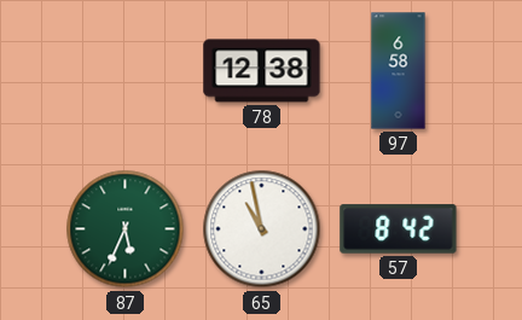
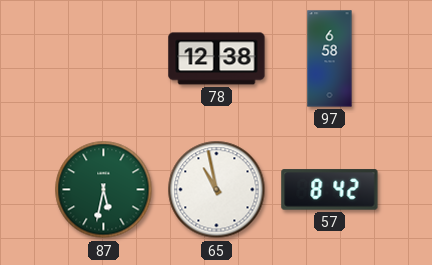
87: 5:34 -> 5:32
